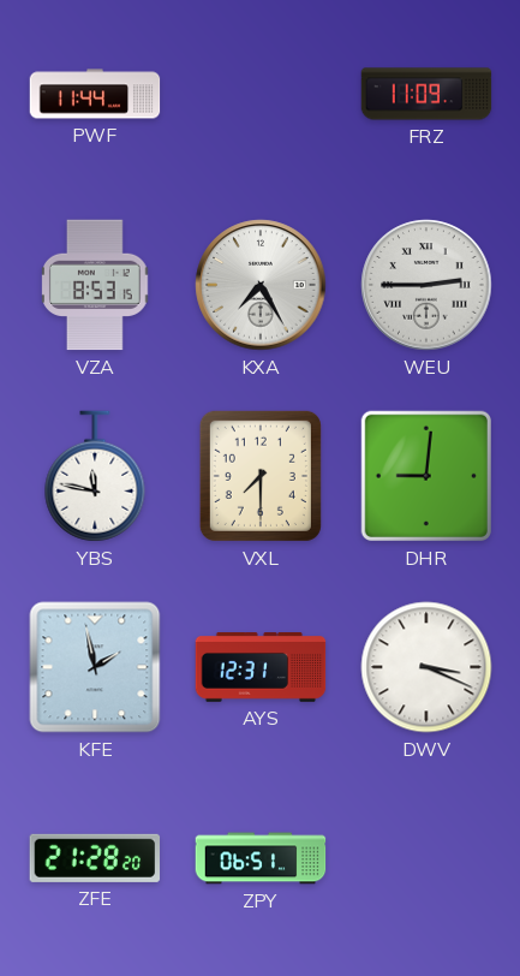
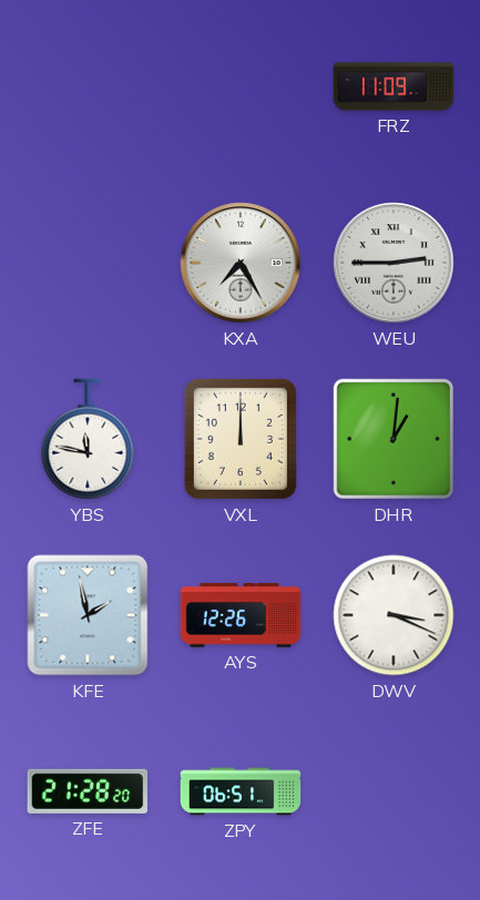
PWF: 11:44 -> none
VZA: 8:53 -> none
VXL: 7:30 -> 12:00
DHR: 9:01 -> 1:01
AYS: 12:31 -> 12:26
